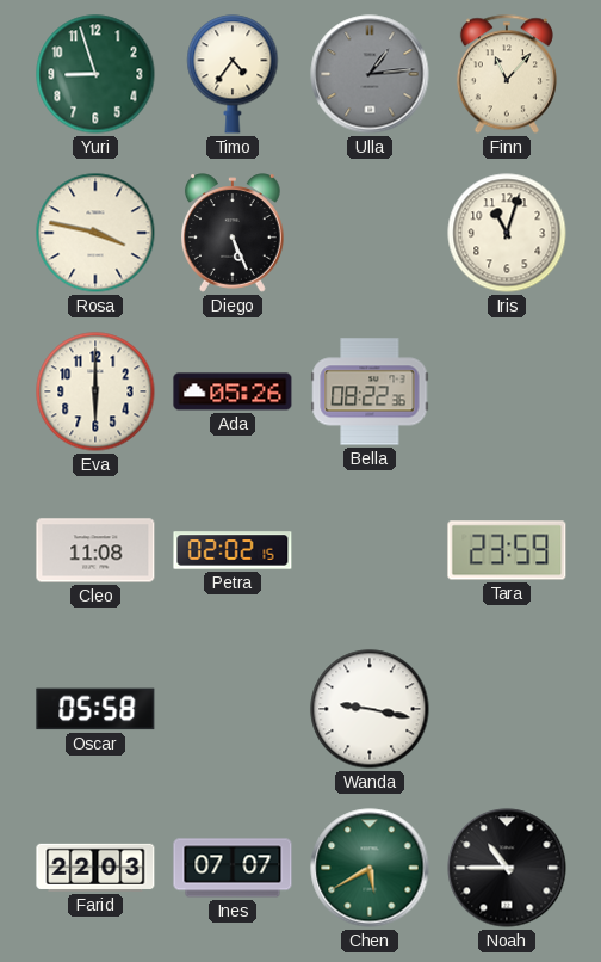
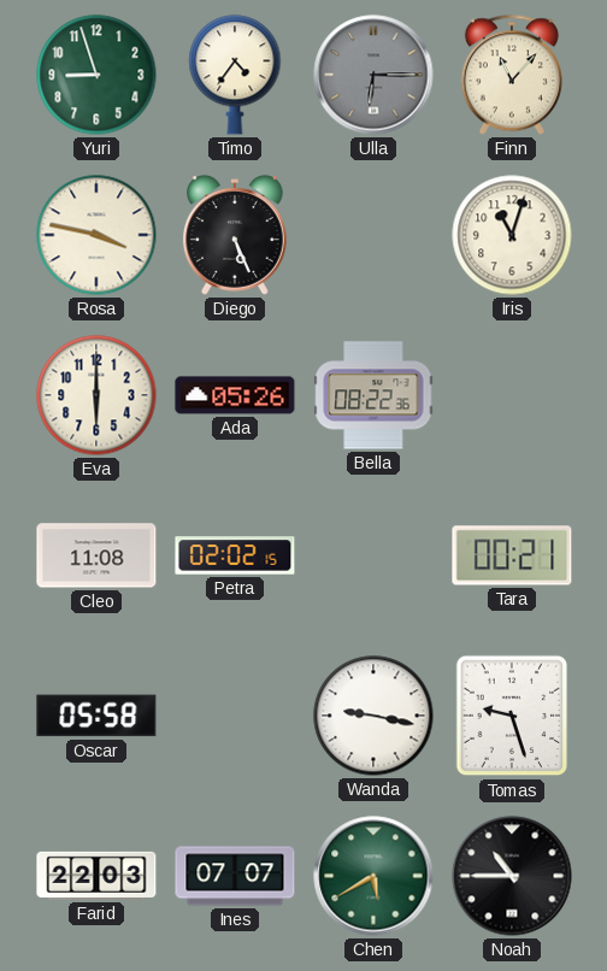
Ulla: 1:14 -> 6:15
Tara: 23:59 -> 00:21
Tomas: none -> 9:27
